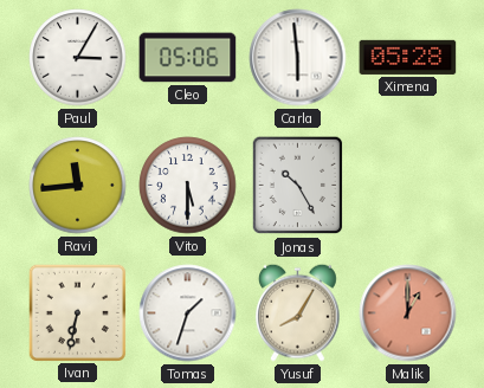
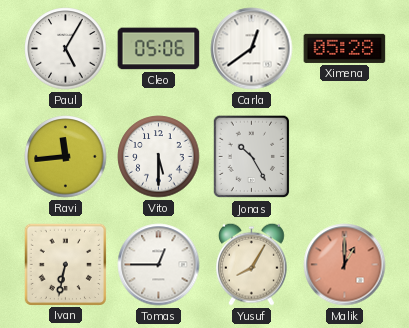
Paul: 3:05 -> 5:05
Carla: 5:59 -> 12:39
Tomas: 1:33 -> 12:45
